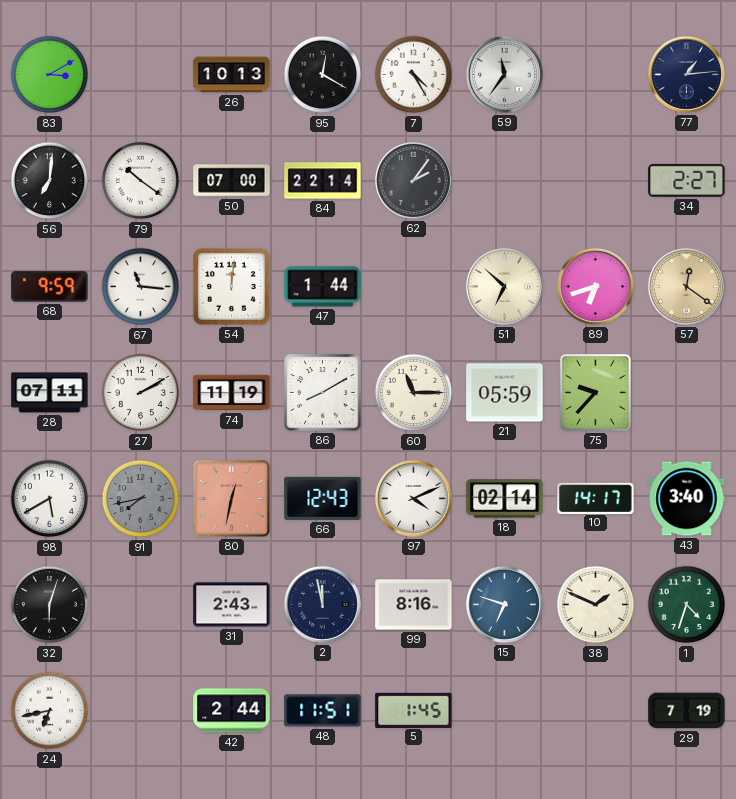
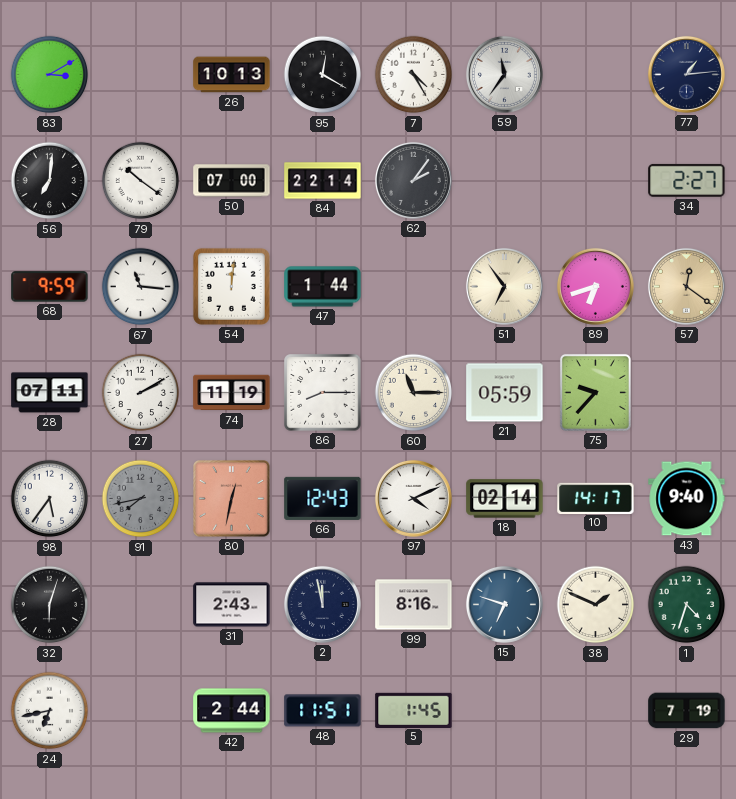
51: 6:52 -> 6:54
86: 8:10 -> 8:15
98: 5:40 -> 5:36
43: 3:40 -> 9:40
